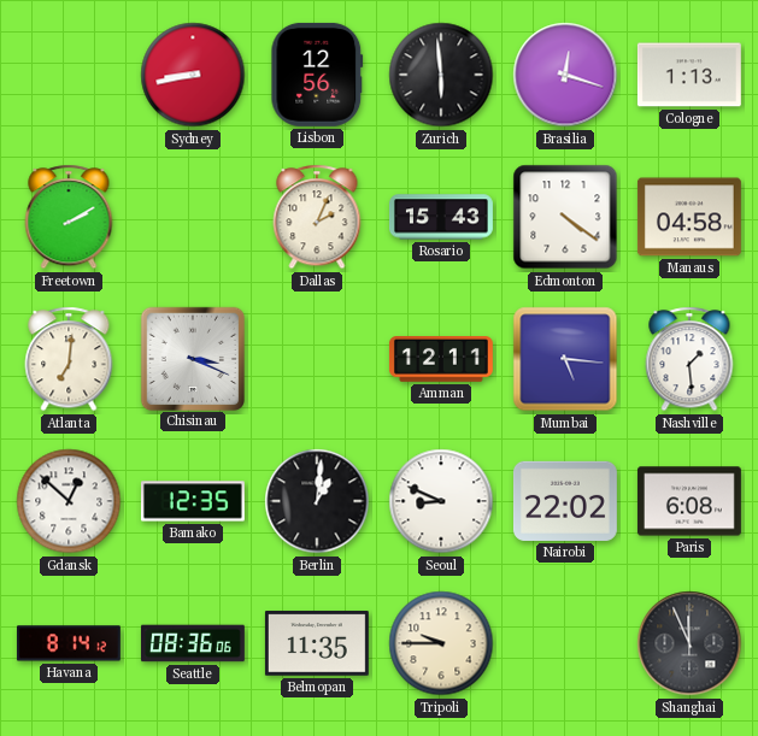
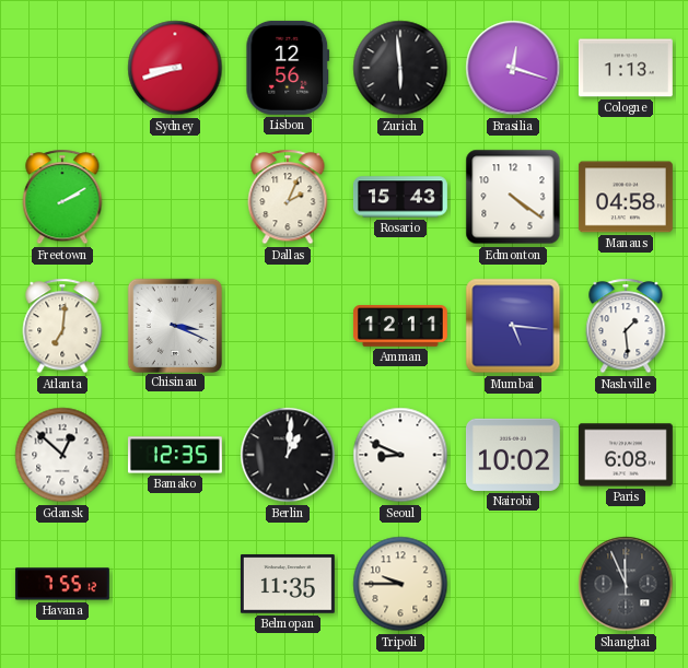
Sydney: 8:43 -> 8:42
Nairobi: 22:02 -> 10:02
Havana: 8:14 -> 7:55
Seattle: 08:36 -> none
